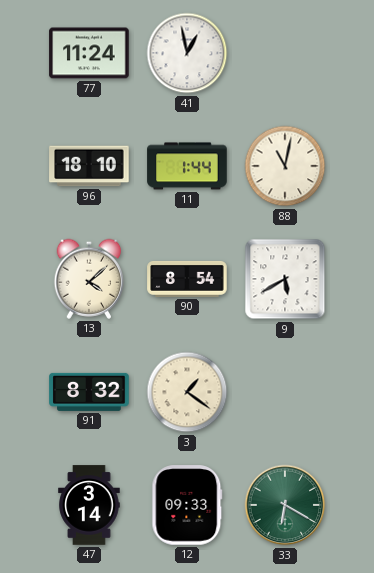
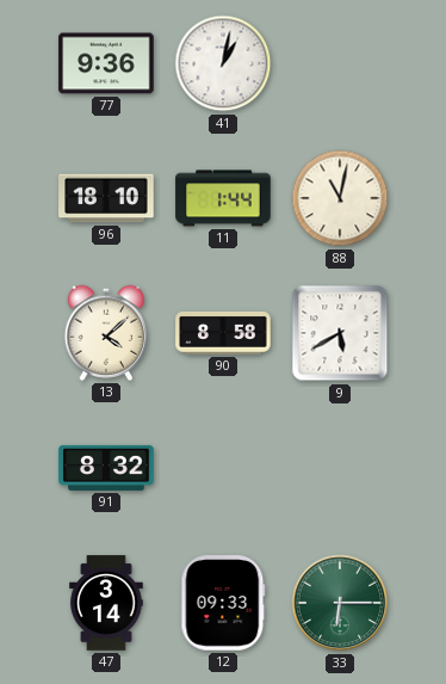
77: 11:24 -> 9:36
41: 12:58 -> 1:02
90: 8:54 -> 8:58
3: 1:21 -> none
33: 6:20 -> 6:15
